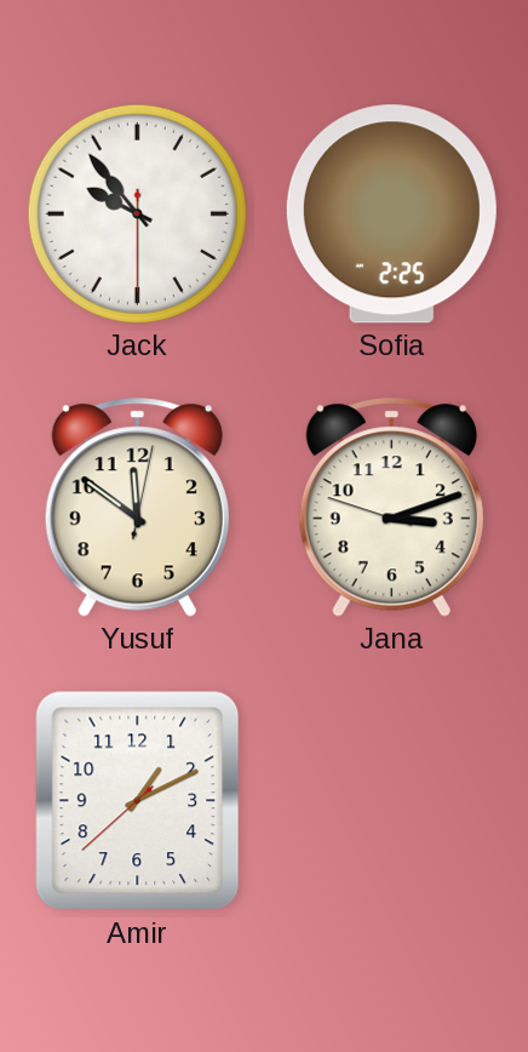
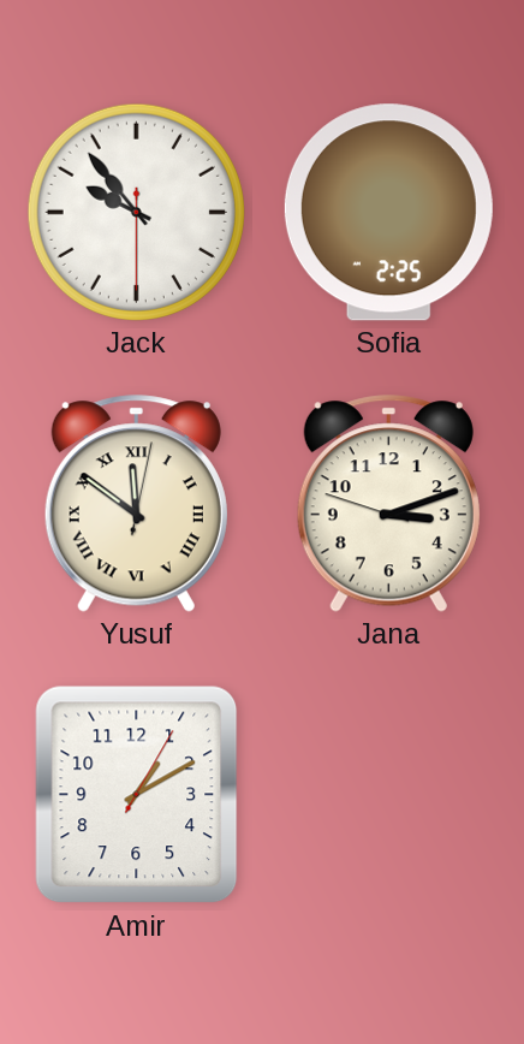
Yusuf numerals: Arabic -> Roman
Amir: 1:10:38 -> 1:10:05
